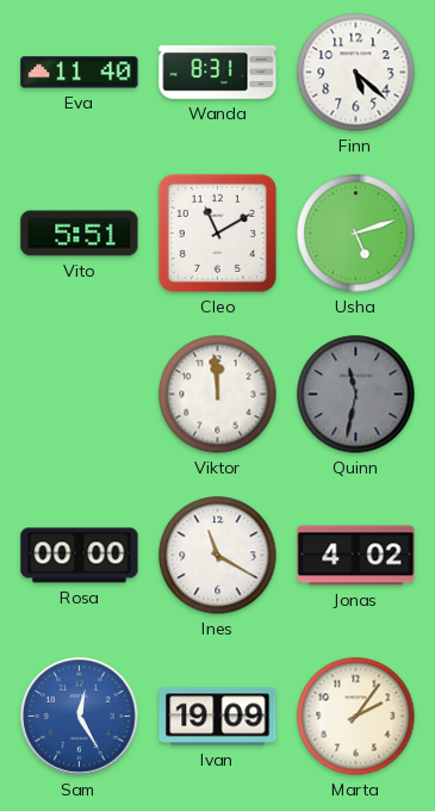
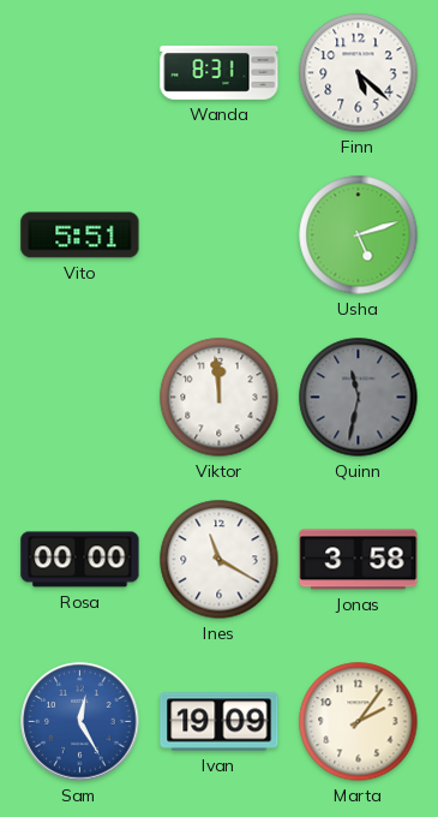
Eva: 11:40 -> none
Cleo: 11:10 -> none
Jonas: 4:02 -> 3:58
